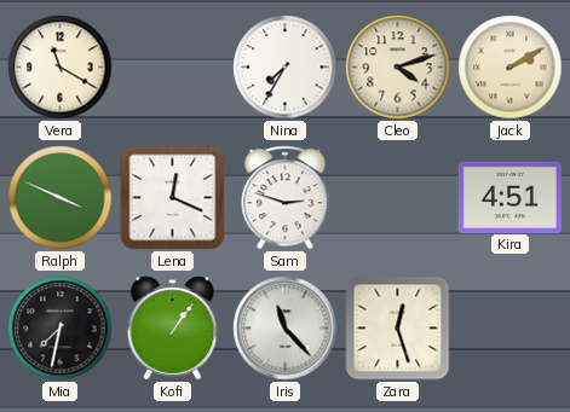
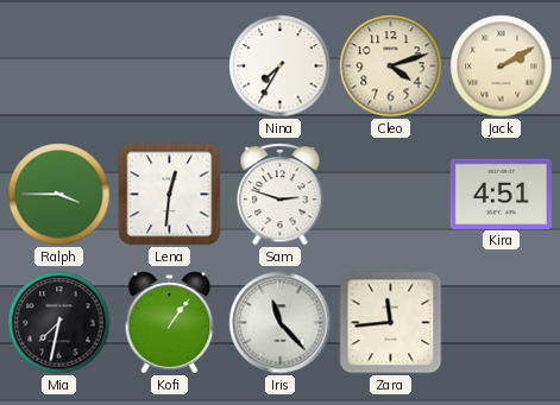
Vera: 11:20 -> none
Ralph: 3:49 -> 3:45
Lena: 12:19 -> 12:31
Zara: 12:27 -> 11:44
